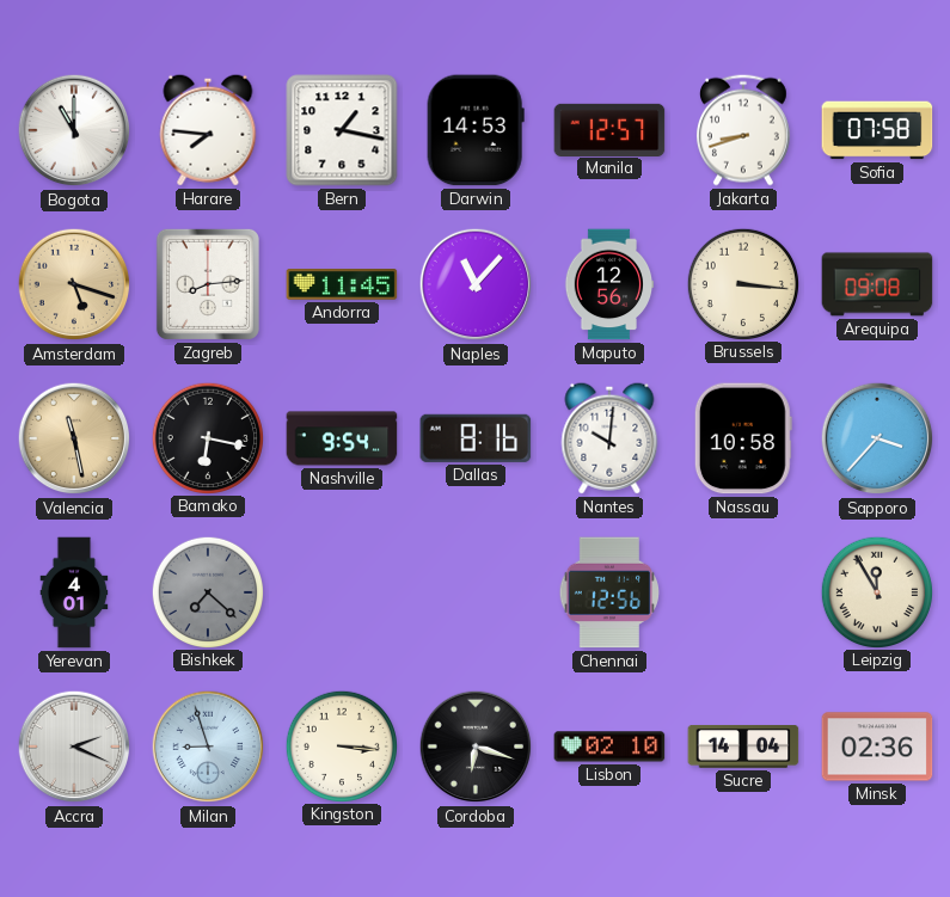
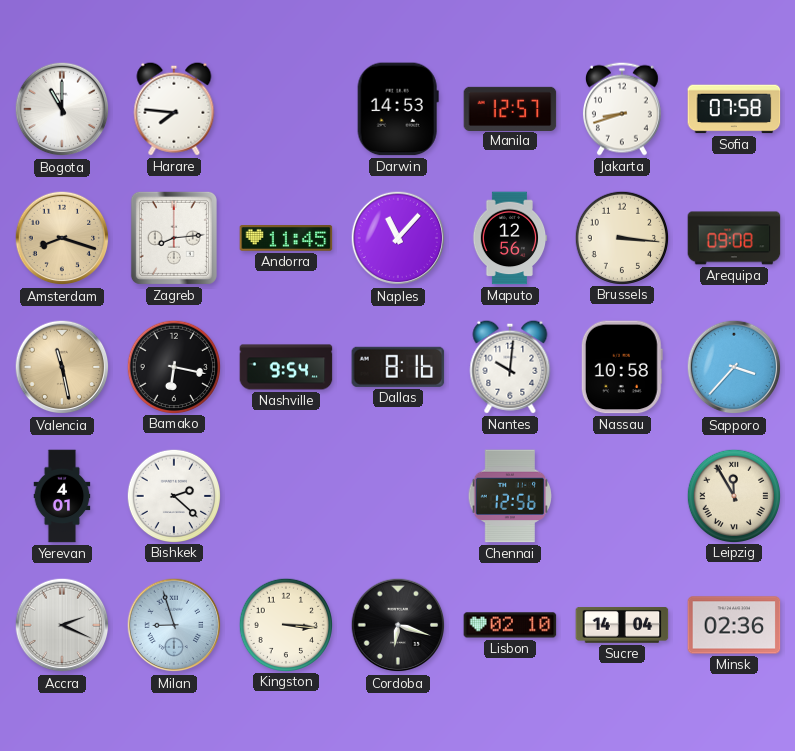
Bern: 1:17 -> none
Amsterdam: 5:18 -> 8:18
Bishkek: 7:22 -> 2:22
Bishkek dial: grey -> white
